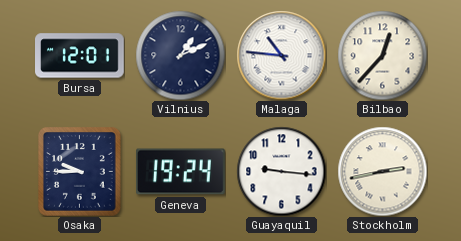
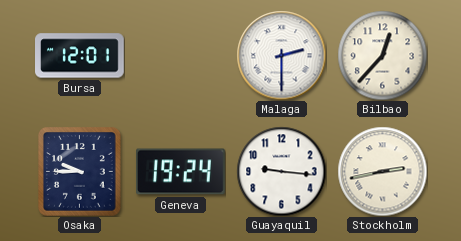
Vilnius: 1:11 -> none
Malaga: 10:46 -> 2:30
